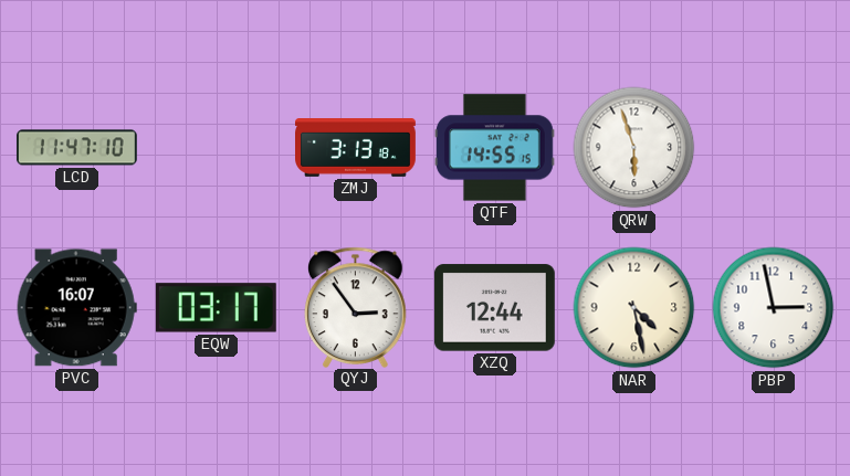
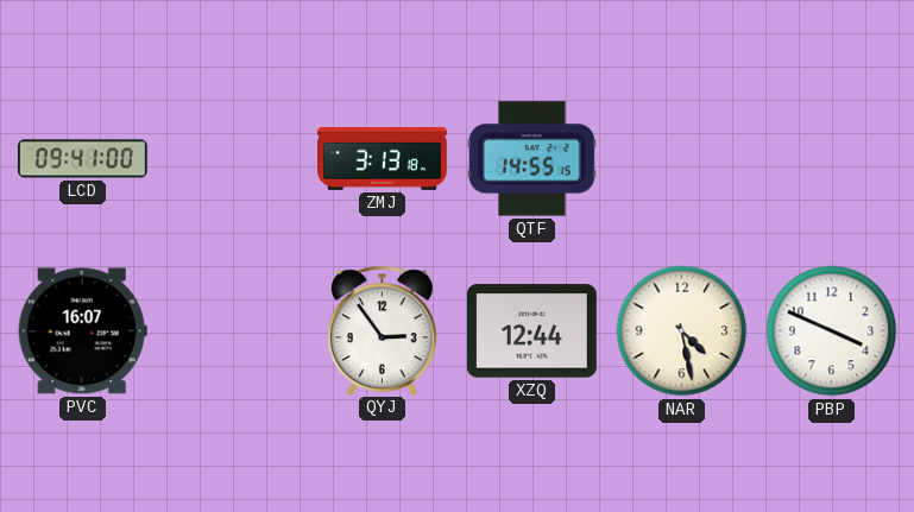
LCD: 11:47 -> 09:41
QRW: 5:57 -> none
EQW: 03:17 -> none
PBP: 2:58 -> 3:49
